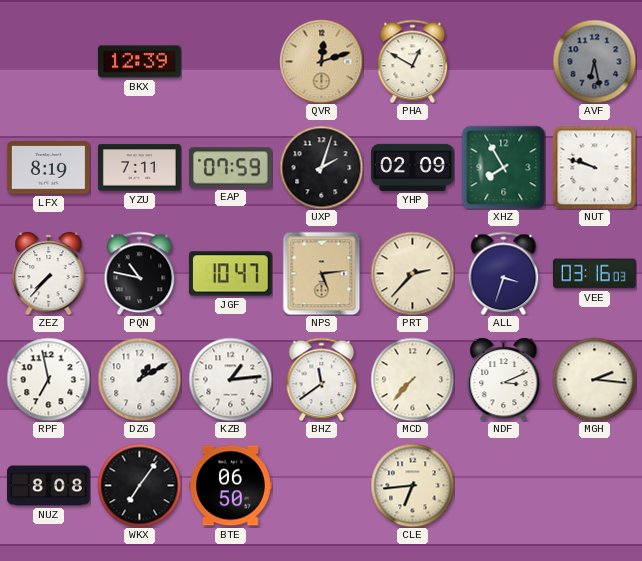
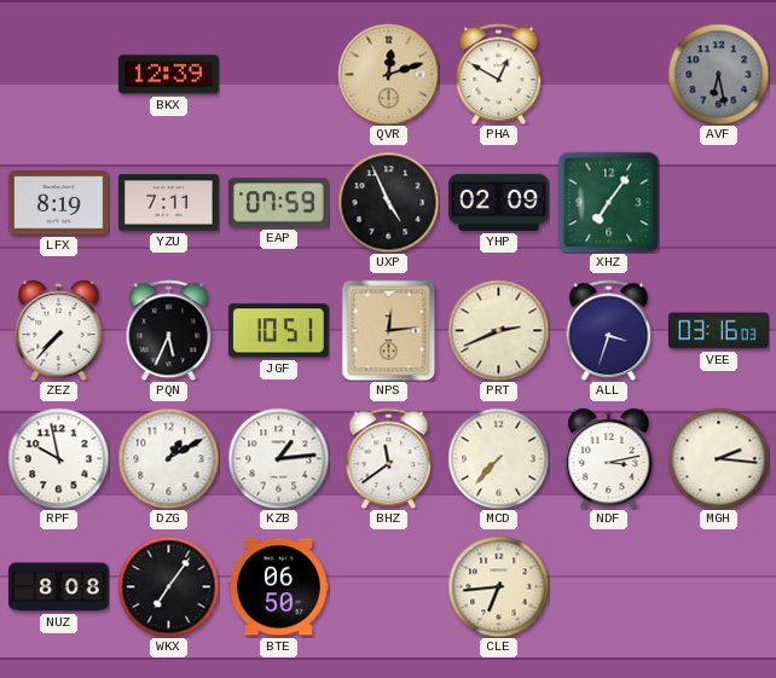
UXP: 2:03 -> 4:56
XHZ: 7:55 -> 7:06
NUT: 9:48 -> none
PQN: 10:47 -> 5:34
JGF: 10:47 -> 10:51
NPS: 5:14 -> 12:14
PRT: 2:37 -> 2:41
RPF: 6:58 -> 9:58
NDF: 3:11 -> 3:13
